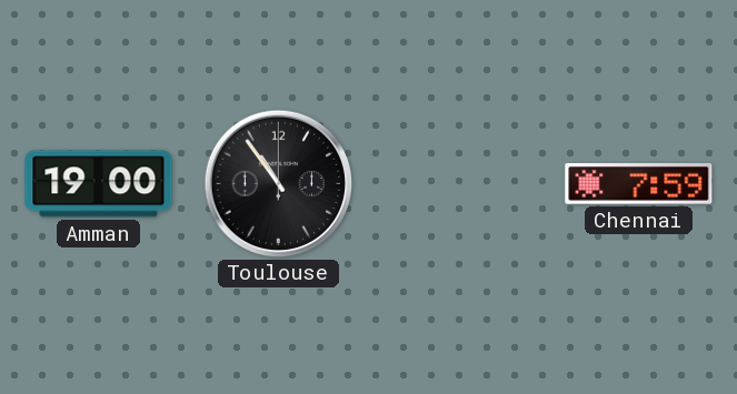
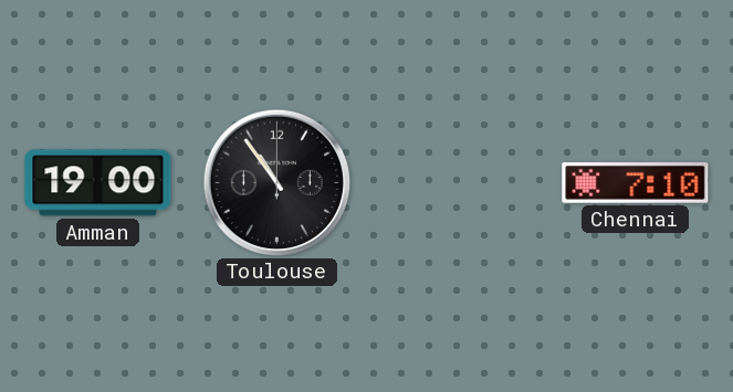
Chennai: 7:59 -> 7:10
